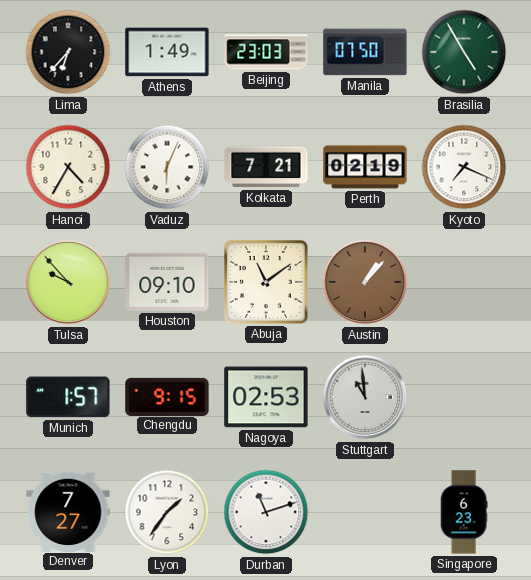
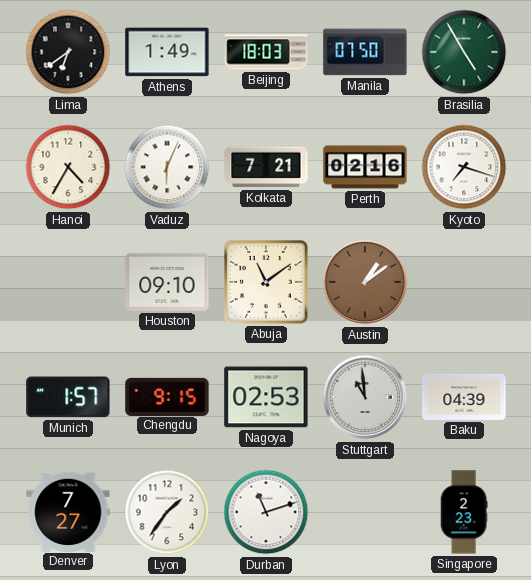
Lima: 6:37 -> 6:39
Beijing: 23:03 -> 18:03
Perth: 02:19 -> 02:16
Kyoto: 7:19 -> 7:18
Tulsa: 9:53 -> none
Austin: 1:07 -> 1:09
Baku: none -> 04:39
Singapore: 6:23 -> 2:23
